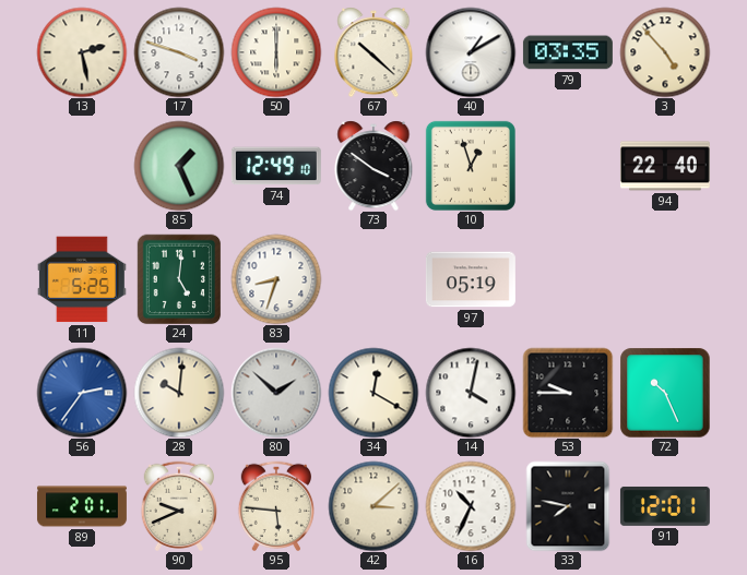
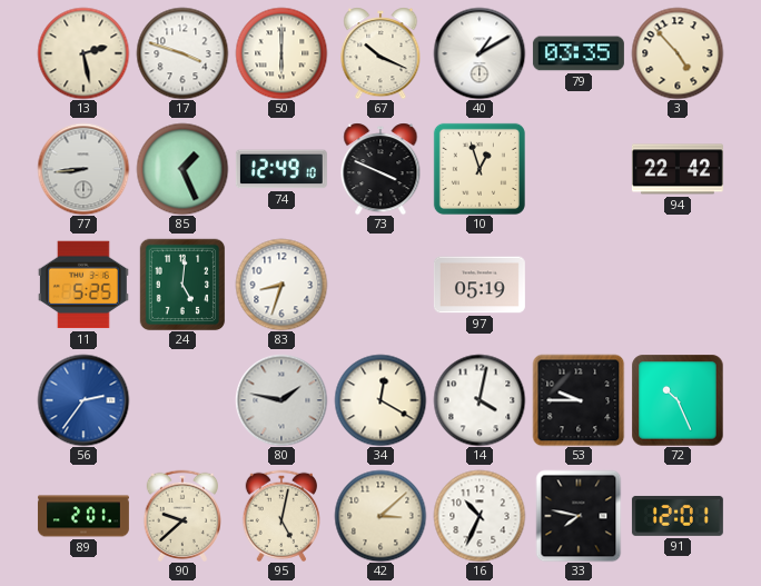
67: 10:22 -> 10:19
77: none -> 8:44
73: 3:51 -> 3:49
94: 22:40 -> 22:42
28: 10:01 -> none
80: 1:52 -> 1:47
90: 9:41 -> 9:38
95: 5:46 -> 5:02
